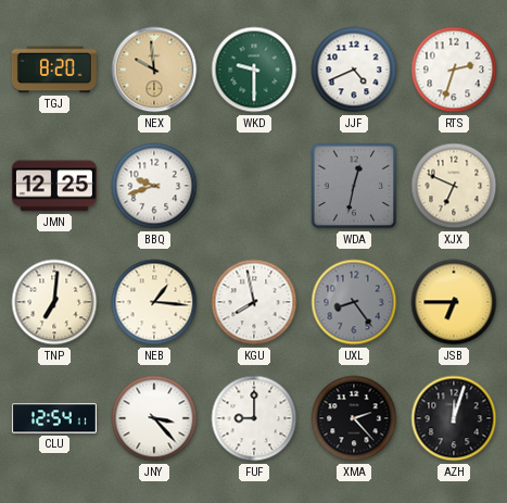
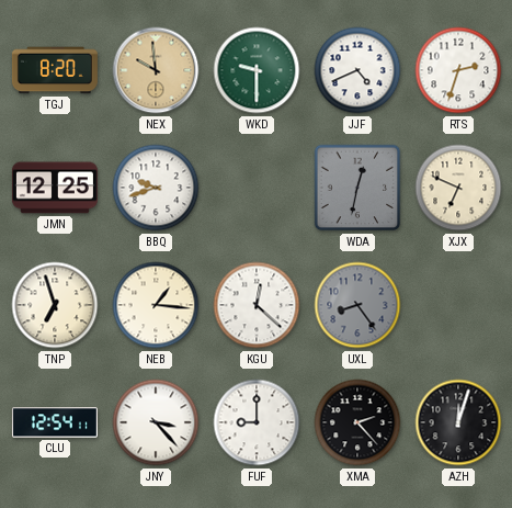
TNP: 7:01 -> 6:57
KGU: 7:58 -> 12:22
JSB: 6:45 -> none
